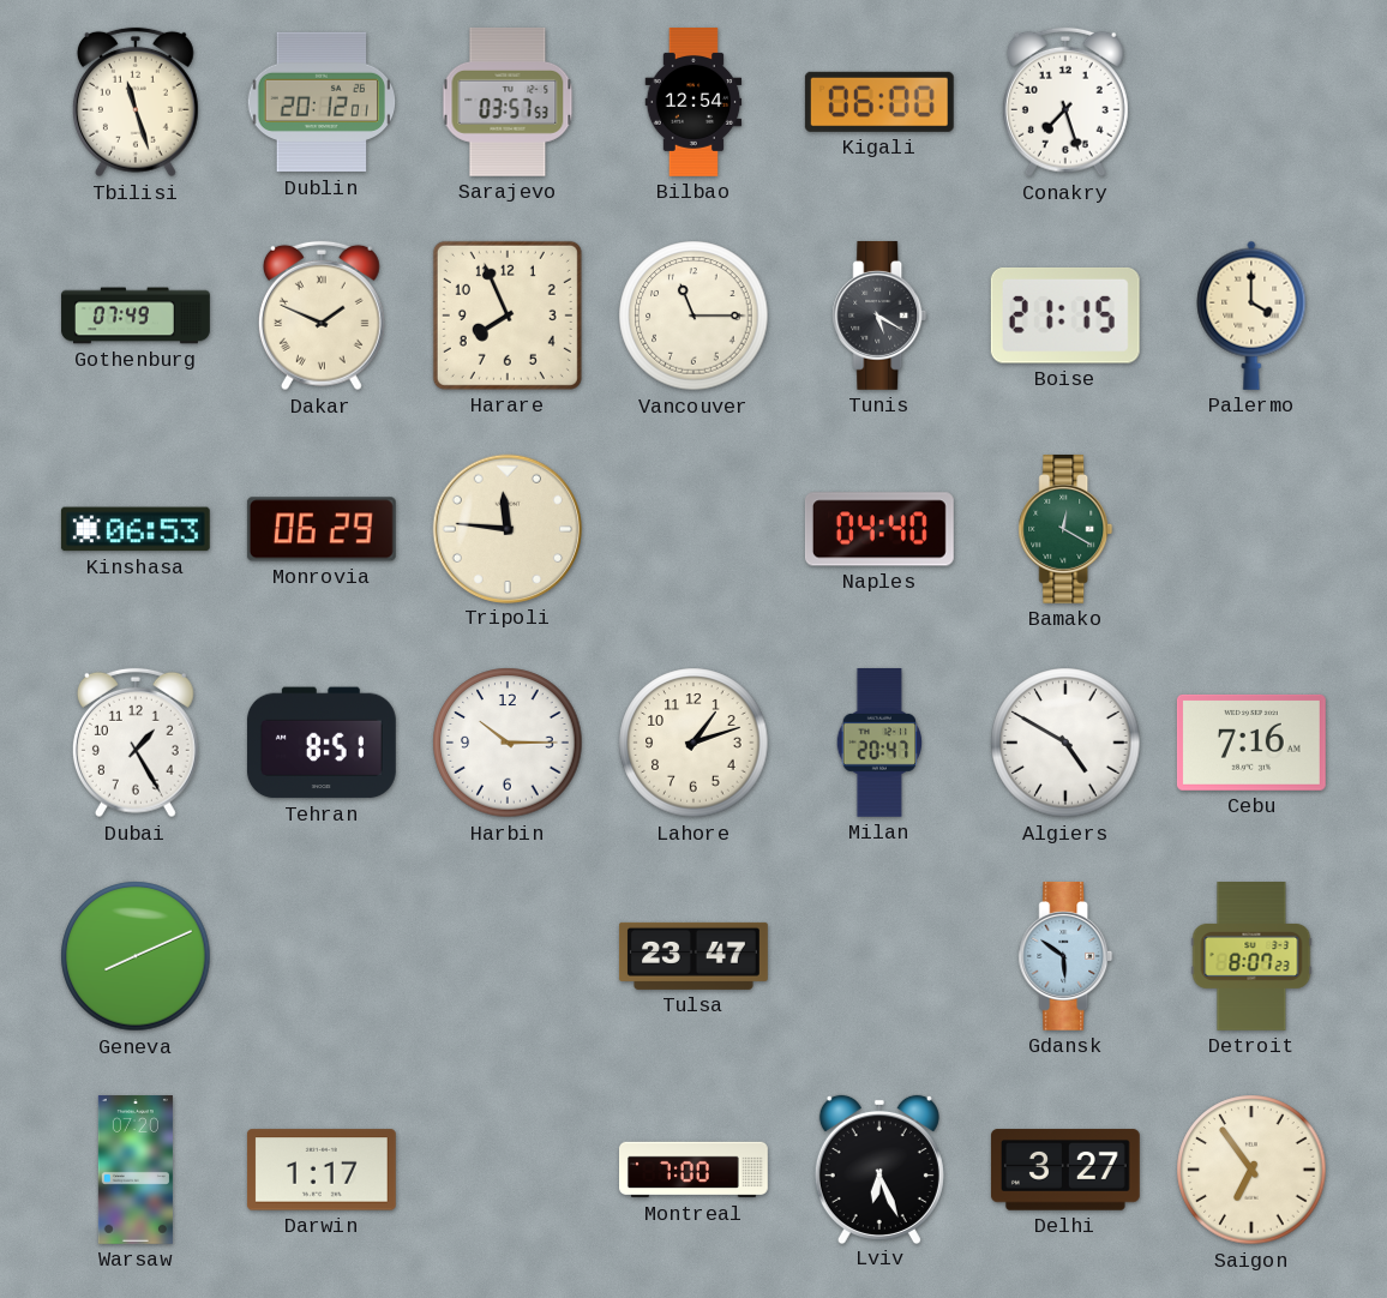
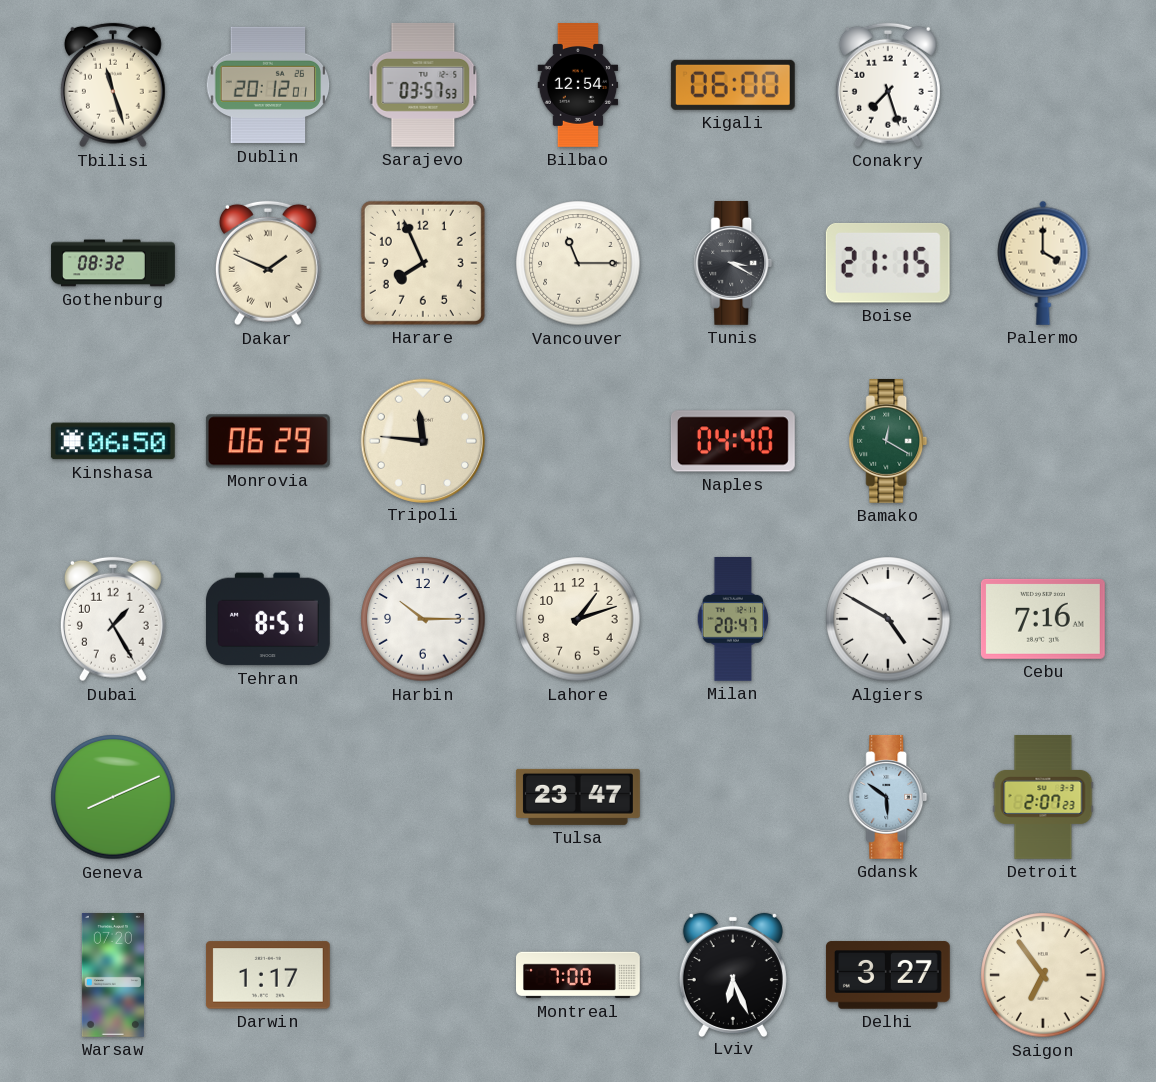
Gothenburg: 07:49 -> 08:32
Tunis: 5:20 -> 3:20
Kinshasa: 06:53 -> 06:50
Detroit: 8:07 -> 2:07
